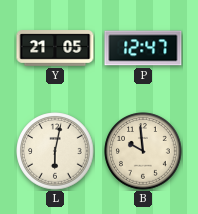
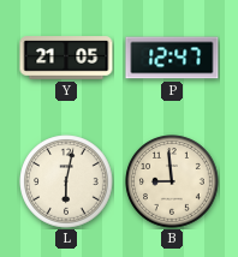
B: 9:59 -> 8:59
